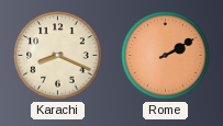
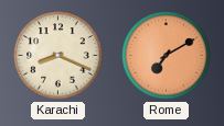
Rome: 2:10 -> 7:10
